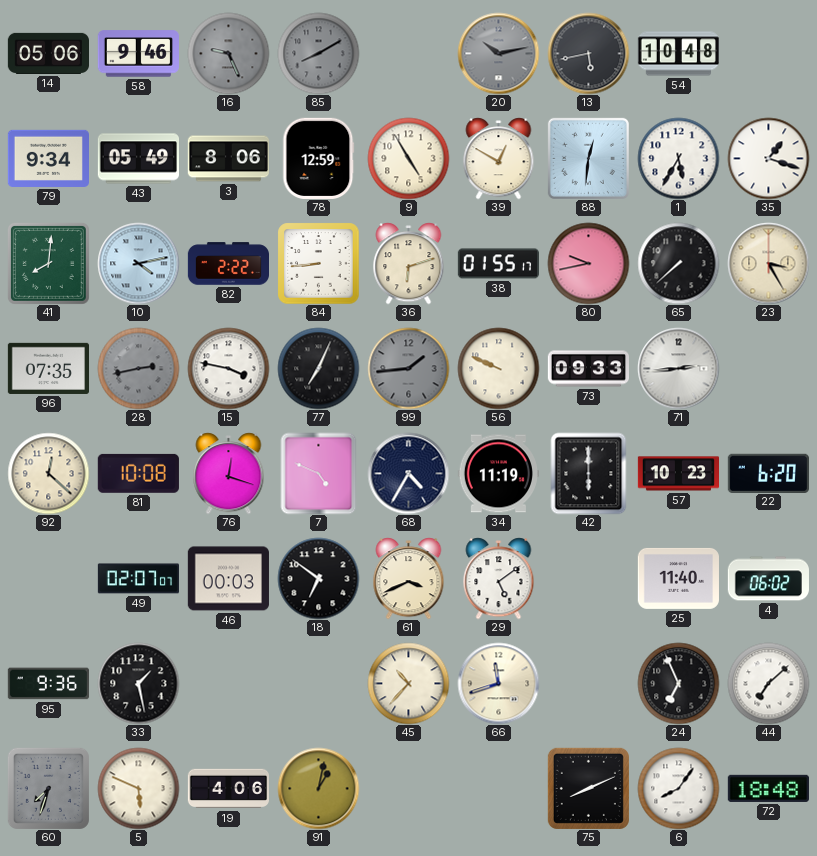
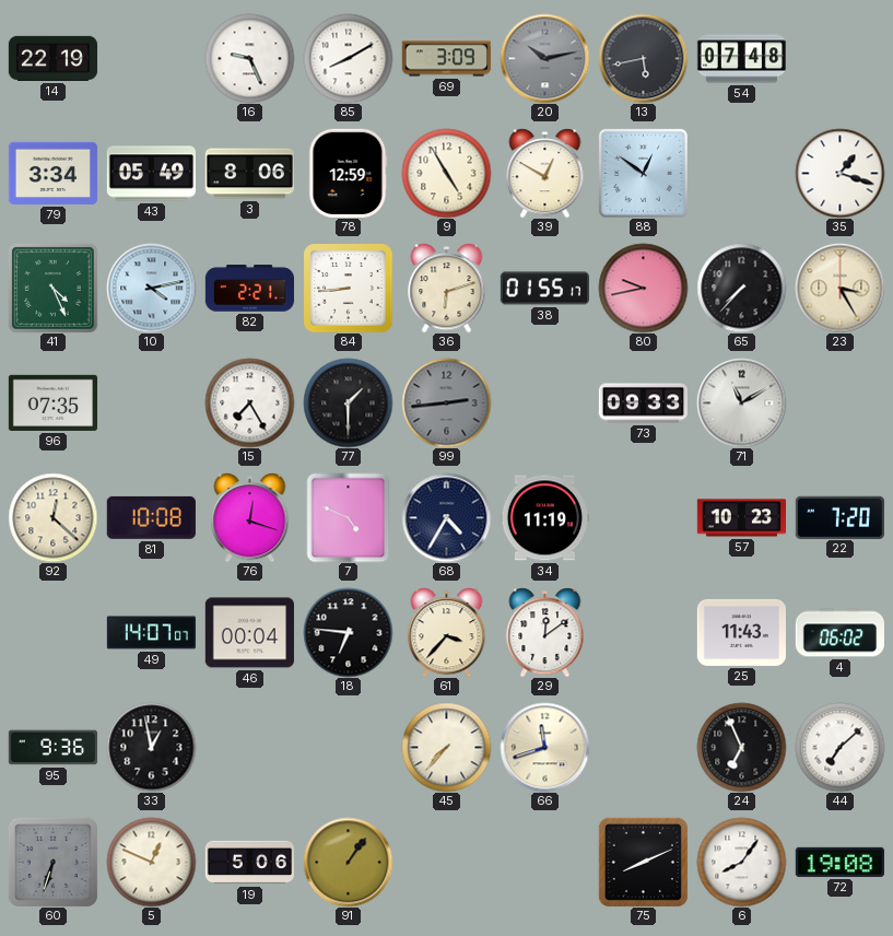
14: 05:06 -> 22:19
58: 9:46 -> none
16 dial: grey -> white
85 dial: grey -> white
69: none -> 3:09
54: 10:48 -> 07:48
79: 9:34 -> 3:34
88: 12:31 -> 12:51
1: 5:35 -> none
41: 8:01 -> 4:26
82: 2:22 -> 2:21
65: 7:38 -> 7:37
28: 2:43 -> none
15: 3:47 -> 7:25
77: 7:04 -> 1:30
99: 1:44 -> 2:44
56: 9:49 -> none
71: 2:44 -> 11:10
42: 6:00 -> none
22: 6:20 -> 7:20
49: 02:07 -> 14:07
46: 00:03 -> 00:04
18: 6:51 -> 6:46
61: 3:41 -> 3:37
29: 5:09 -> 12:09
25: 11:40 -> 11:43
33: 1:28 -> 12:58
45: 10:37 -> 7:37
60: 7:33 -> 6:33
5: 5:49 -> 12:49
19: 4:06 -> 5:06
91: 1:02 -> 1:06
72: 18:48 -> 19:08
